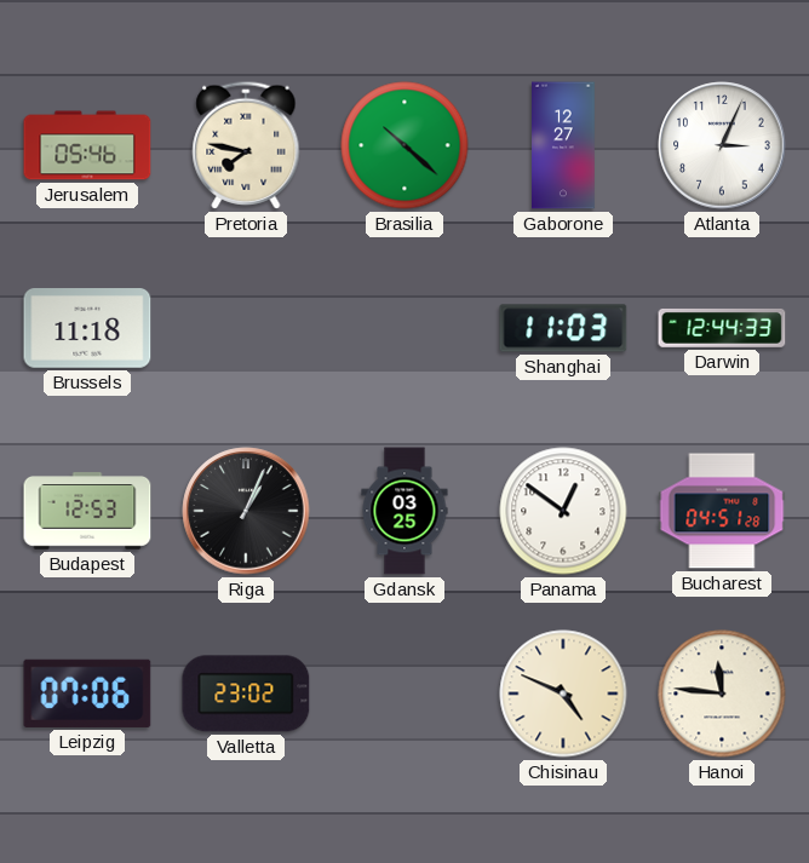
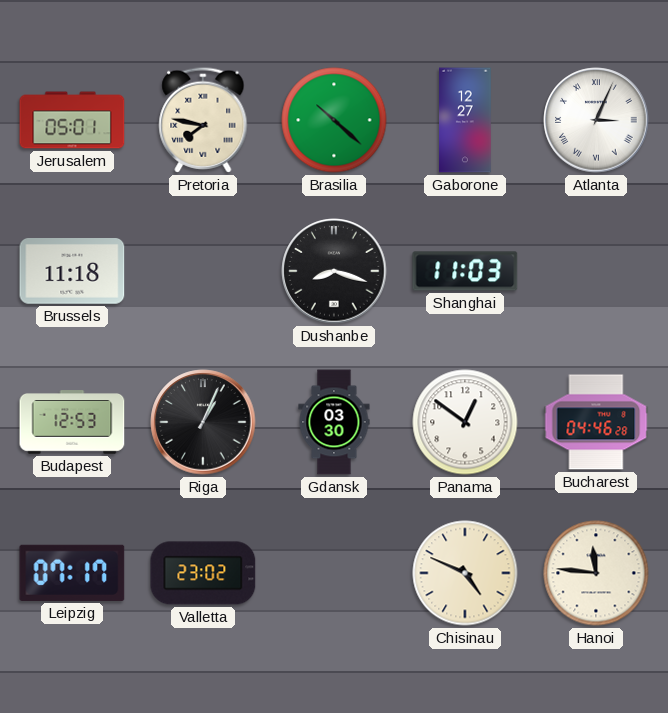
Jerusalem: 05:46 -> 05:01
Atlanta numerals: Arabic -> Roman
Dushanbe: none -> 8:18
Darwin: 12:44 -> none
Gdansk: 03:25 -> 03:30
Bucharest: 04:51 -> 04:46
Leipzig: 07:06 -> 07:17
